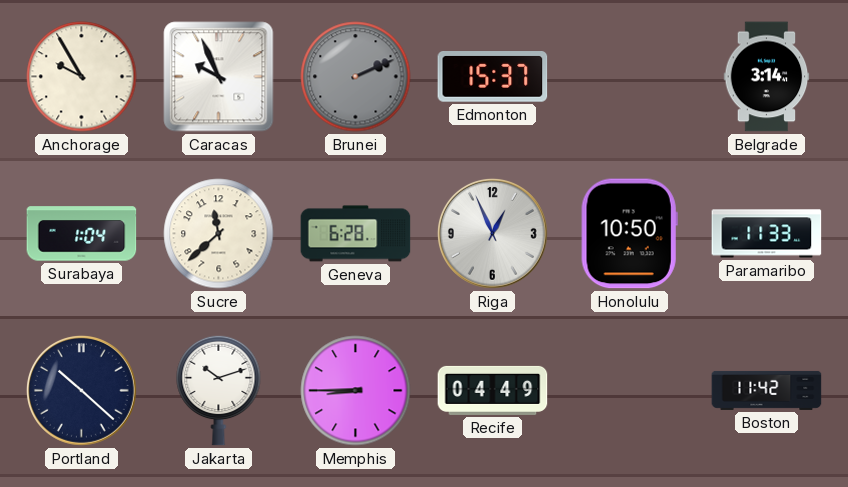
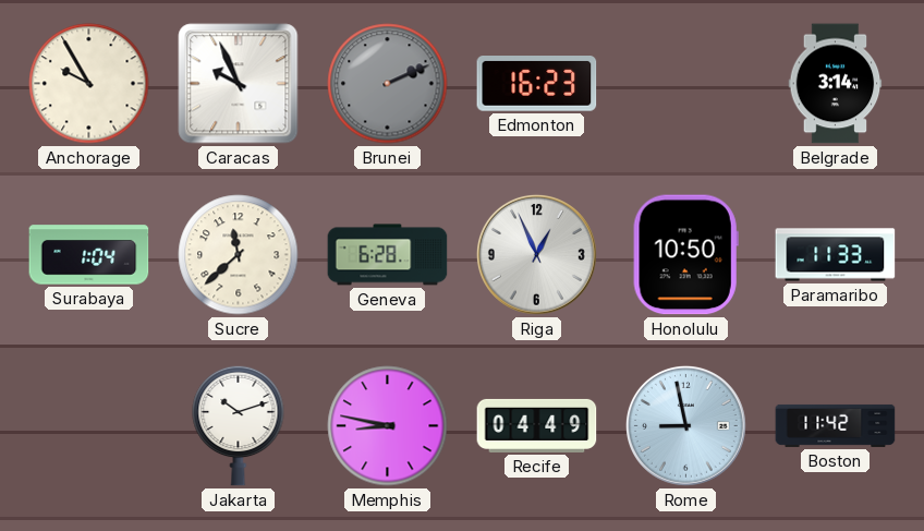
Edmonton: 15:37 -> 16:23
Portland: 10:22 -> none
Memphis: 8:45 -> 8:47
Rome: none -> 8:58
